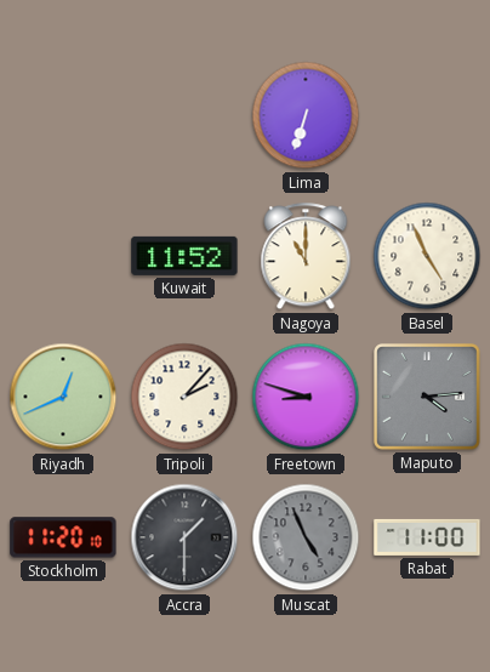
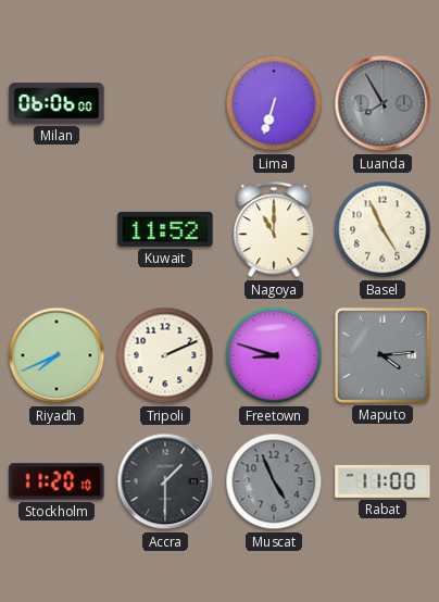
Milan: none -> 06:06
Luanda: none -> 7:55
Riyadh: 12:41 -> 7:41
Tripoli: 2:07 -> 2:11
